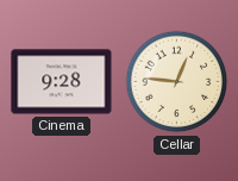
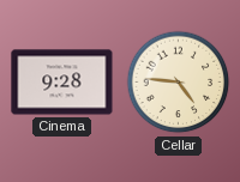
Cellar: 12:46 -> 4:46
